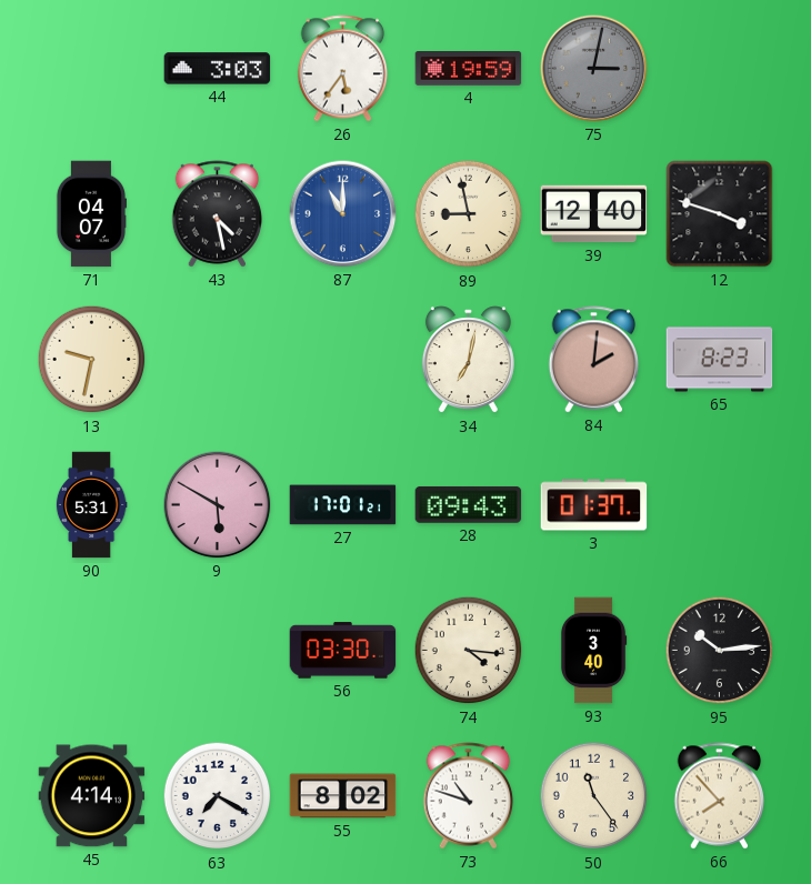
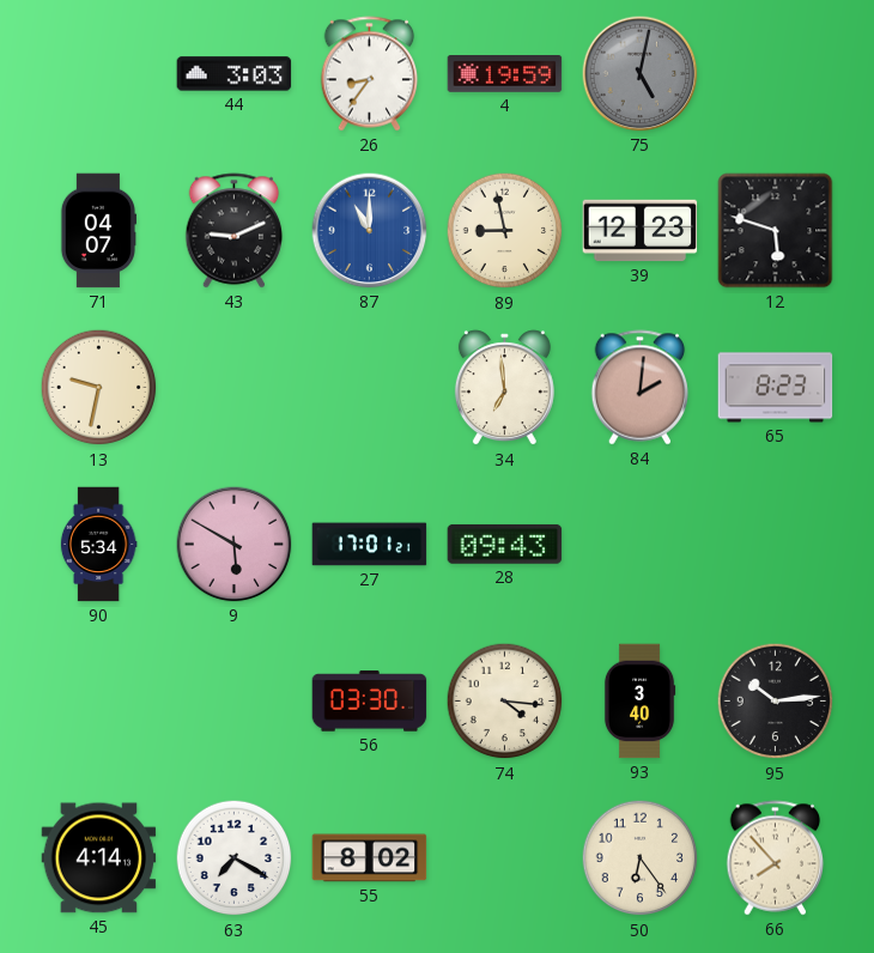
26: 5:36 -> 8:36
75: 3:02 -> 5:02
43: 4:28 -> 9:11
39: 12:40 -> 12:23
12: 3:48 -> 5:48
34: 7:02 -> 6:59
90: 5:31 -> 5:34
3: 01:37 -> none
73: 10:48 -> none
50: 11:24 -> 6:24
